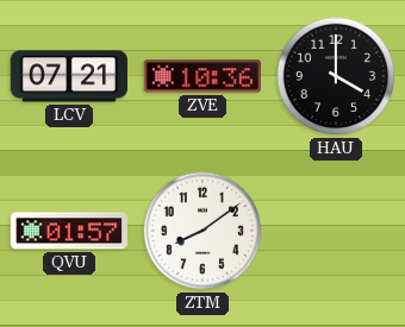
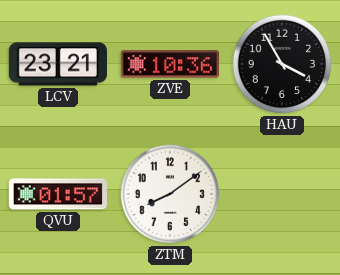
LCV: 07:21 -> 23:21
HAU: 4:00 -> 3:55
